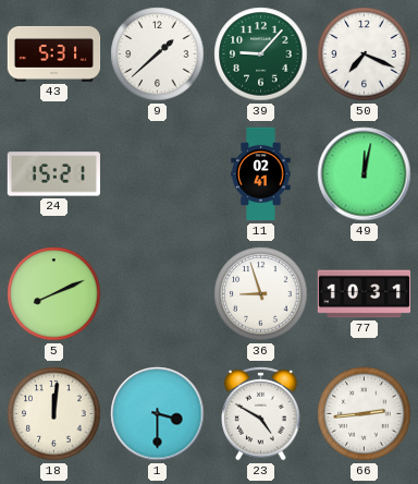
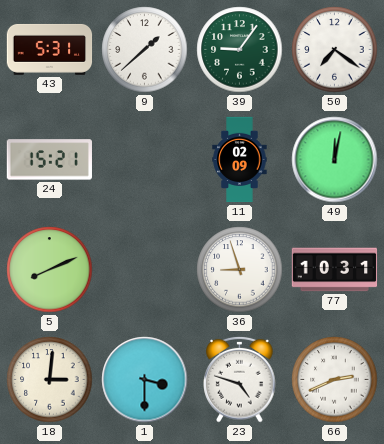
39: 9:07 -> 9:06
50: 7:19 -> 7:21
11: 02:41 -> 02:09
18: 12:01 -> 3:01
23: 4:50 -> 4:48
66: 2:44 -> 2:41
